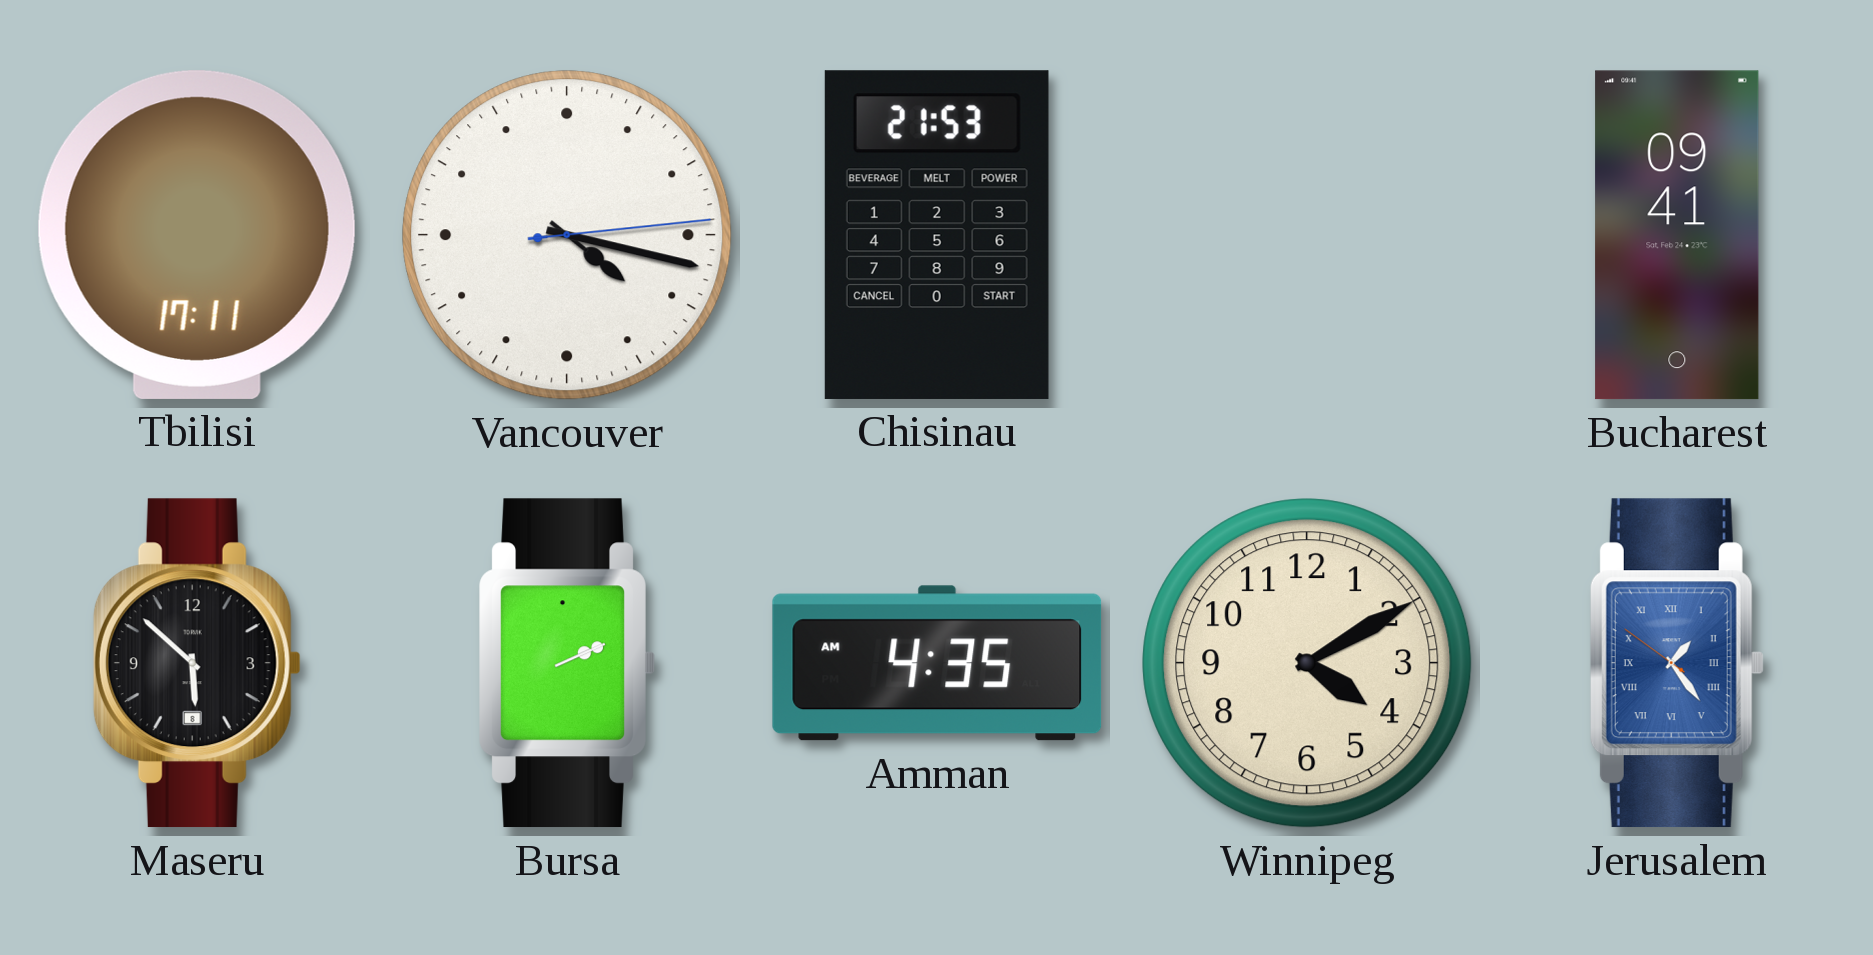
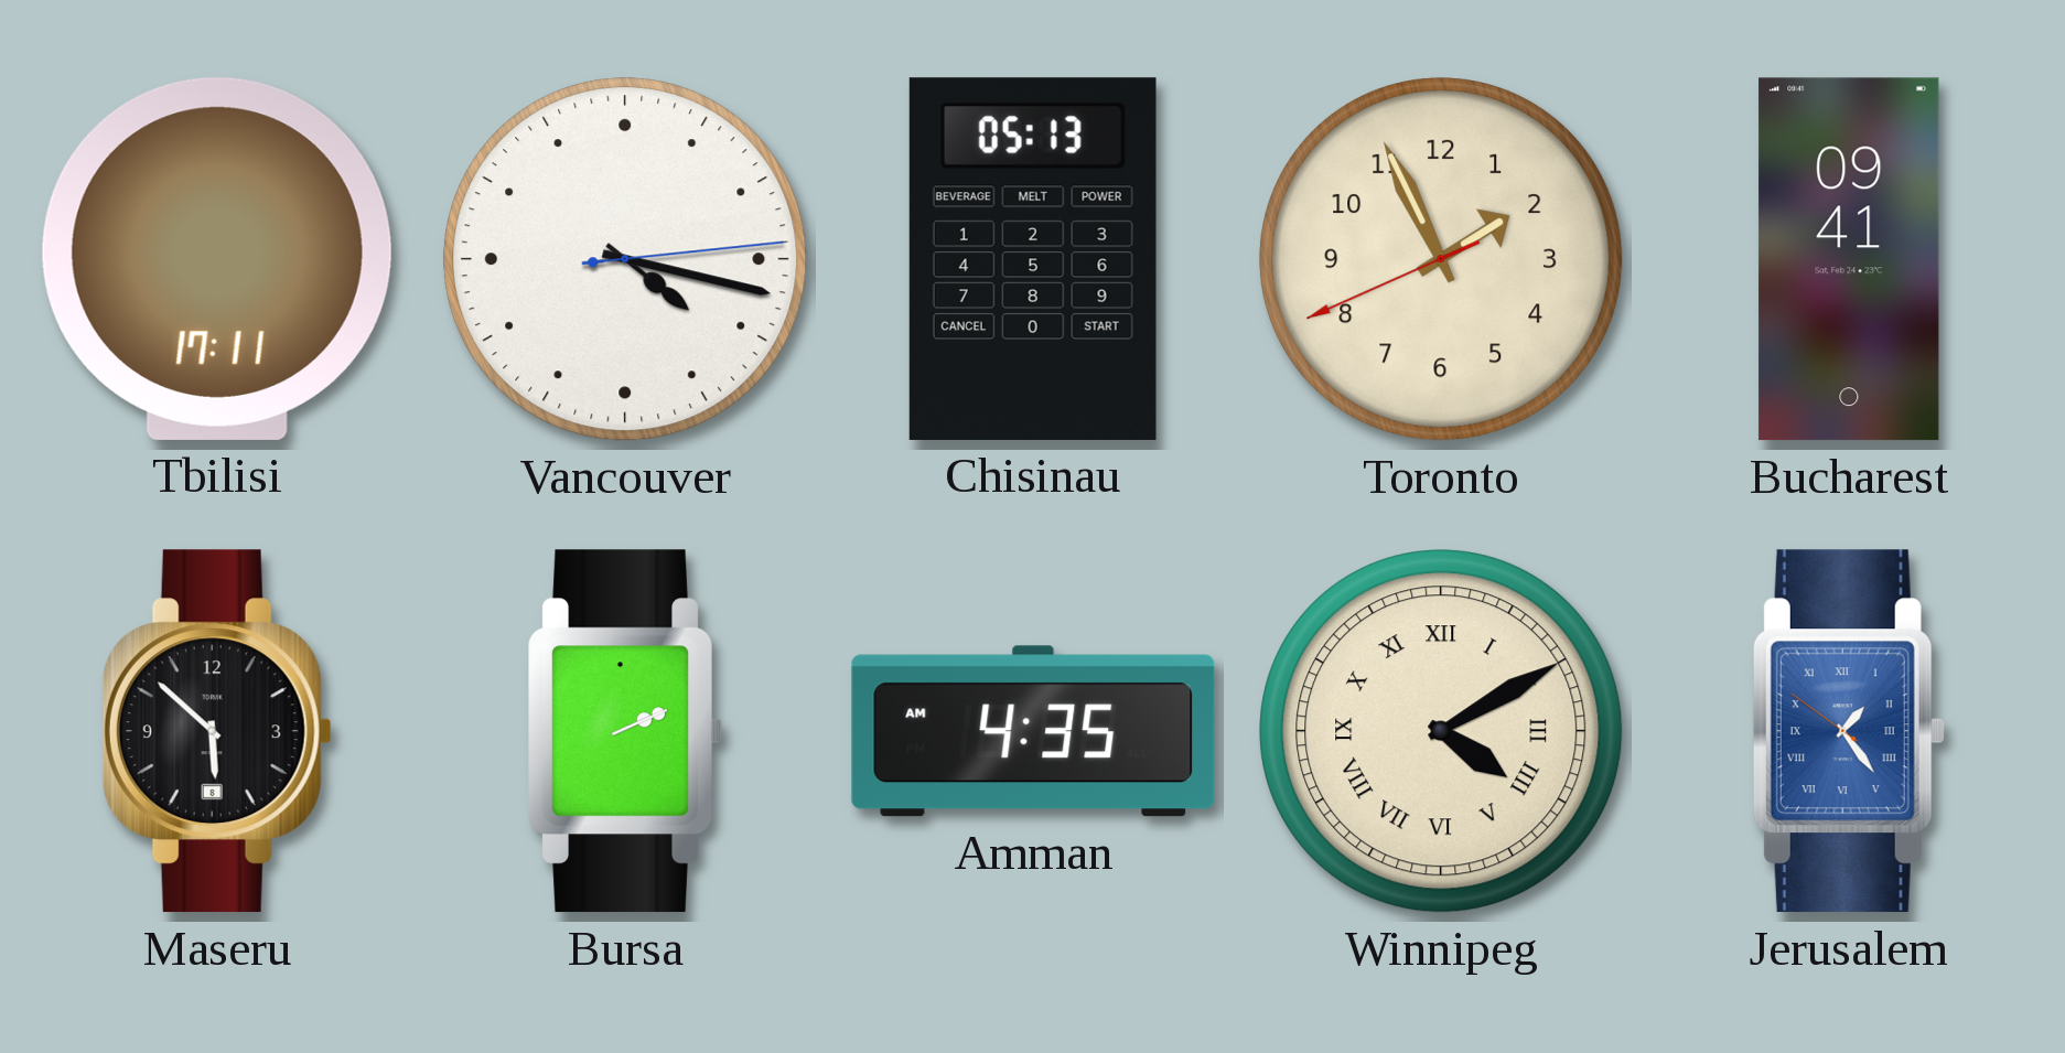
Chisinau: 21:53 -> 05:13
Toronto: none -> 1:55
Winnipeg numerals: Arabic -> Roman
